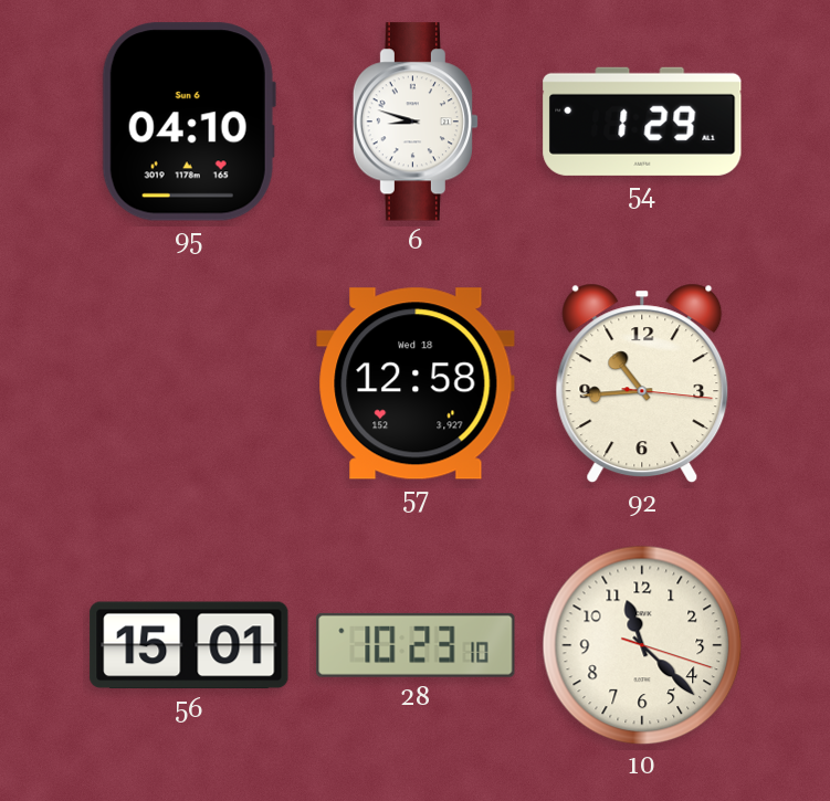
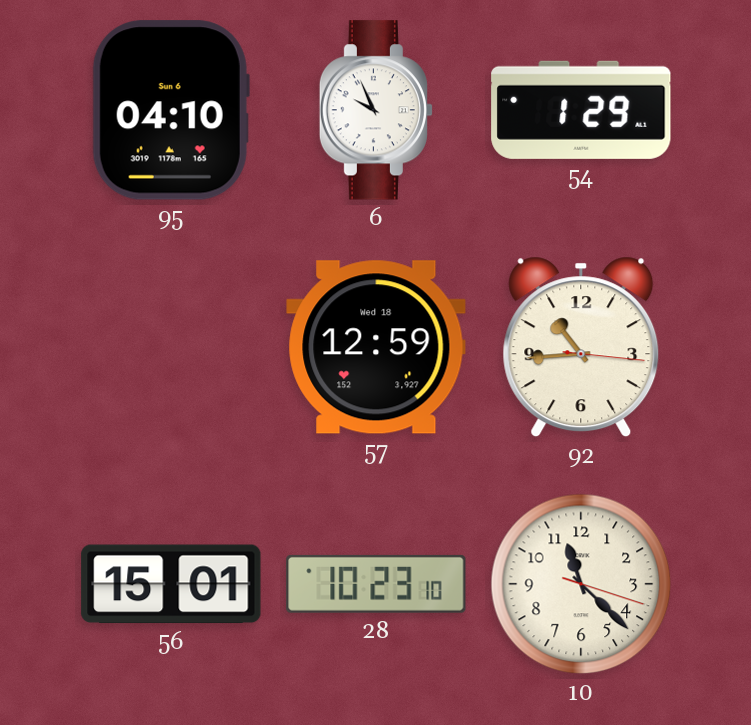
6: 8:48 -> 9:56
57: 12:58 -> 12:59
